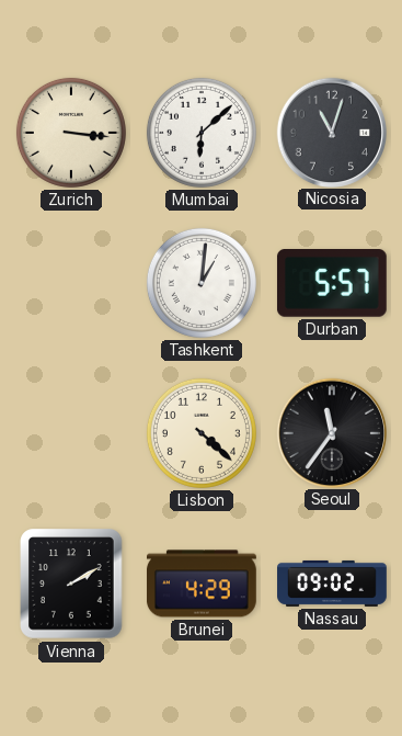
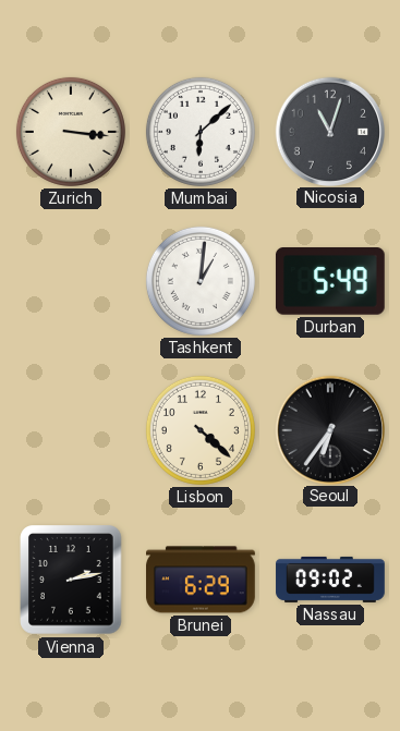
Durban: 5:57 -> 5:49
Seoul: 11:36 -> 6:36
Vienna: 2:10 -> 2:13
Brunei: 4:29 -> 6:29
